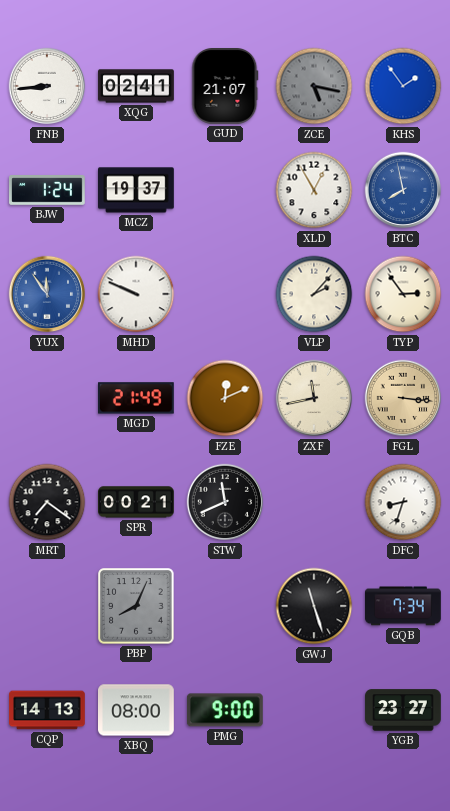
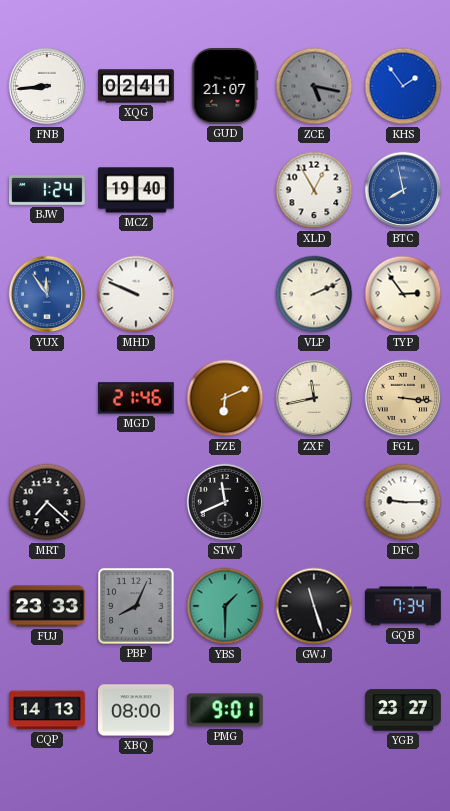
MCZ: 19:37 -> 19:40
VLP: 2:07 -> 2:11
MGD: 21:49 -> 21:46
FZE: 12:11 -> 6:11
MRT: 7:21 -> 7:22
SPR: 00:21 -> none
DFC: 8:33 -> 9:15
FUJ: none -> 23:33
YBS: none -> 1:30
PMG: 9:00 -> 9:01
